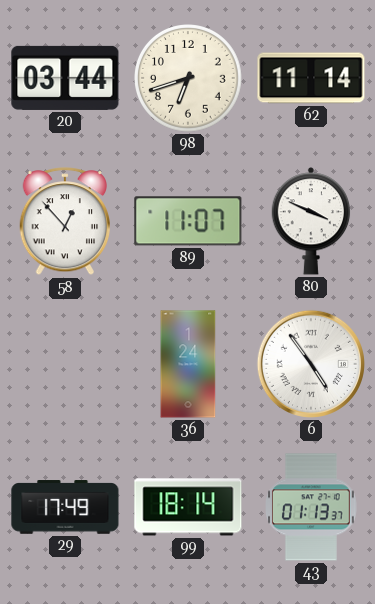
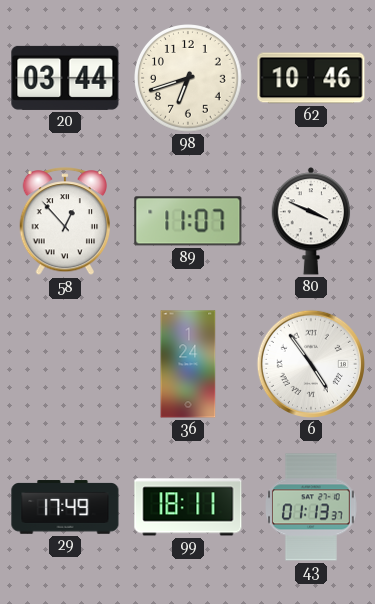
62: 11:14 -> 10:46
99: 18:14 -> 18:11
